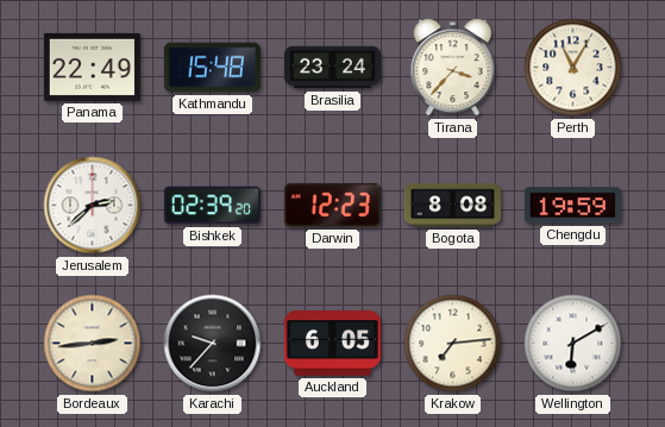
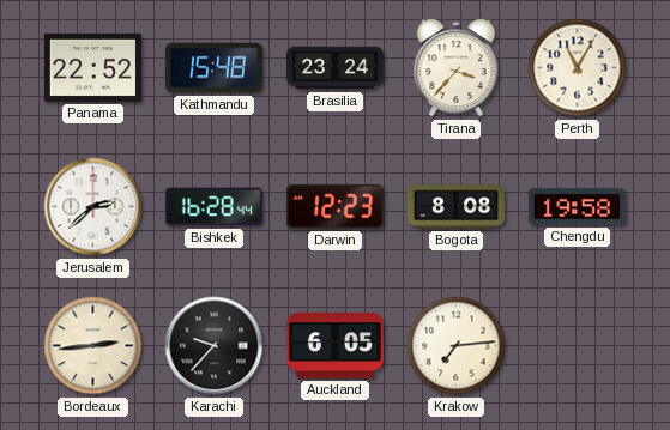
Panama: 22:49 -> 22:52
Bishkek: 02:39 -> 16:28
Chengdu: 19:59 -> 19:58
Wellington: 6:10 -> none
